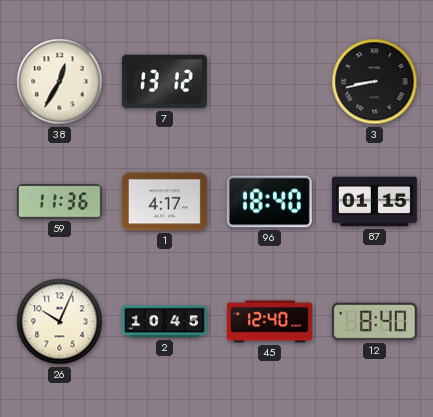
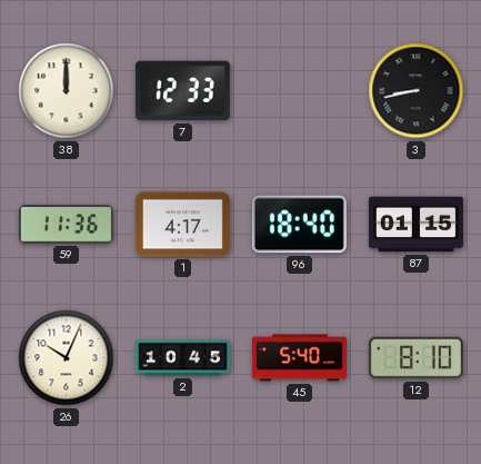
38: 12:35 -> 12:00
7: 13:12 -> 12:33
45: 12:40 -> 5:40
12: 8:40 -> 8:10
